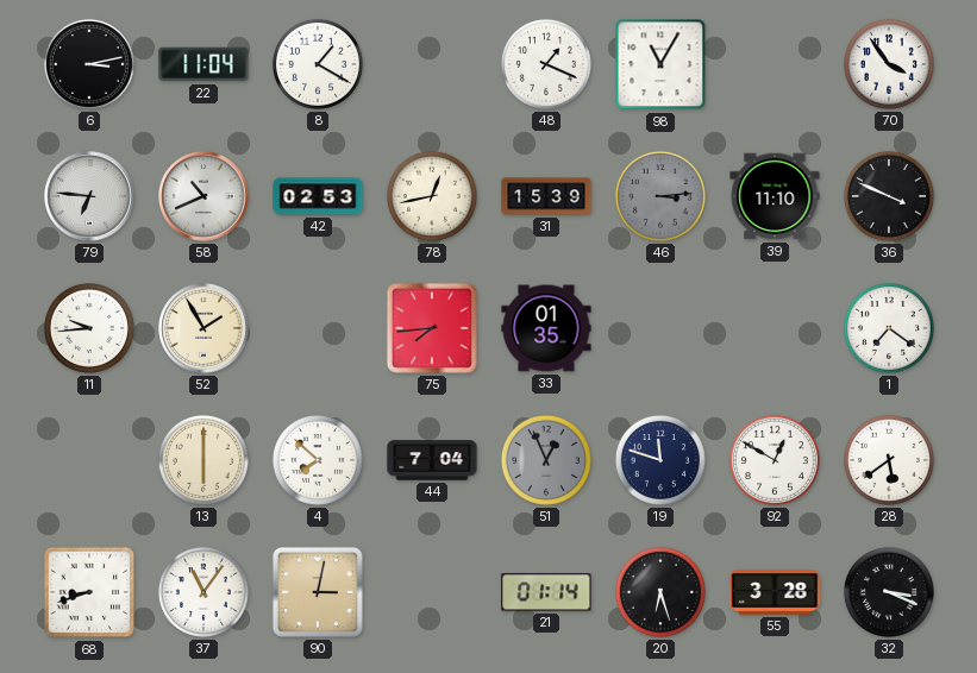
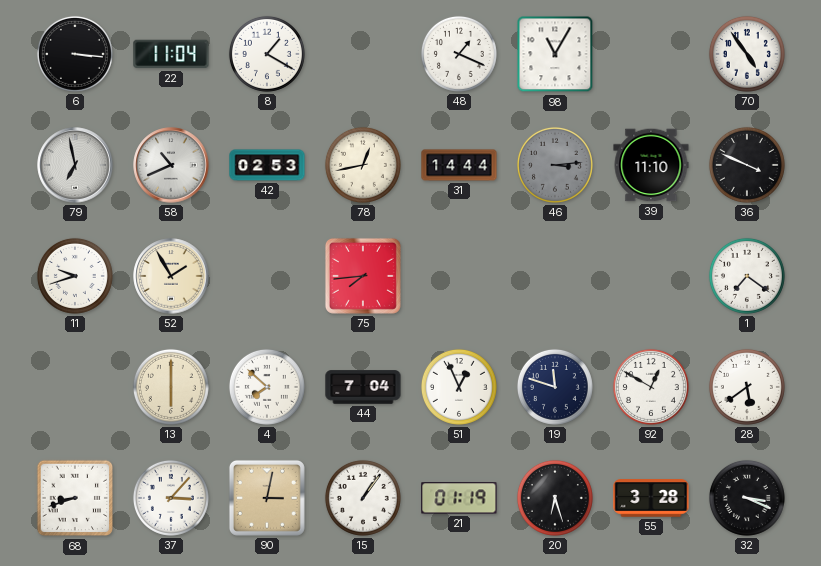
6: 3:13 -> 3:16
70: 3:54 -> 4:54
79: 6:46 -> 6:58
31: 15:39 -> 14:44
11: 9:44 -> 9:42
33: 01:35 -> none
51 dial: grey -> white
37: 11:06 -> 3:07
15: none -> 1:06
21: 01:14 -> 01:19
